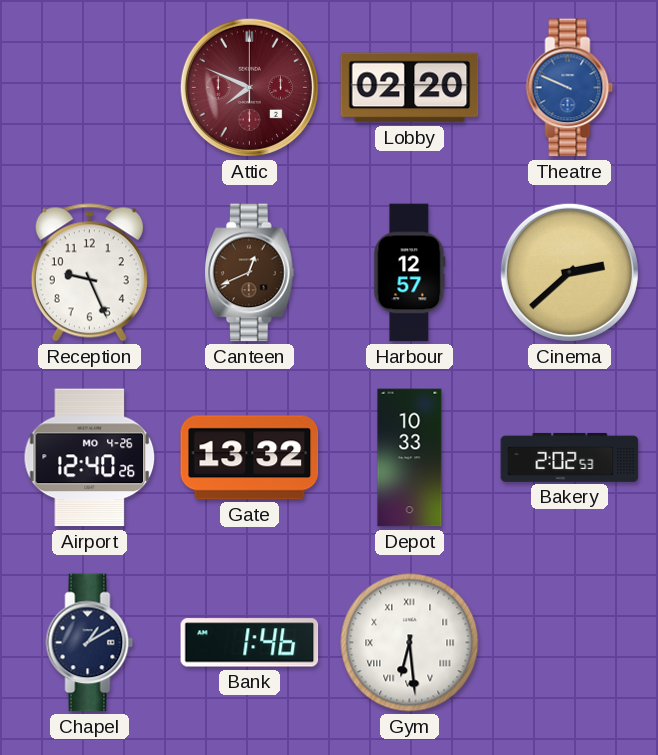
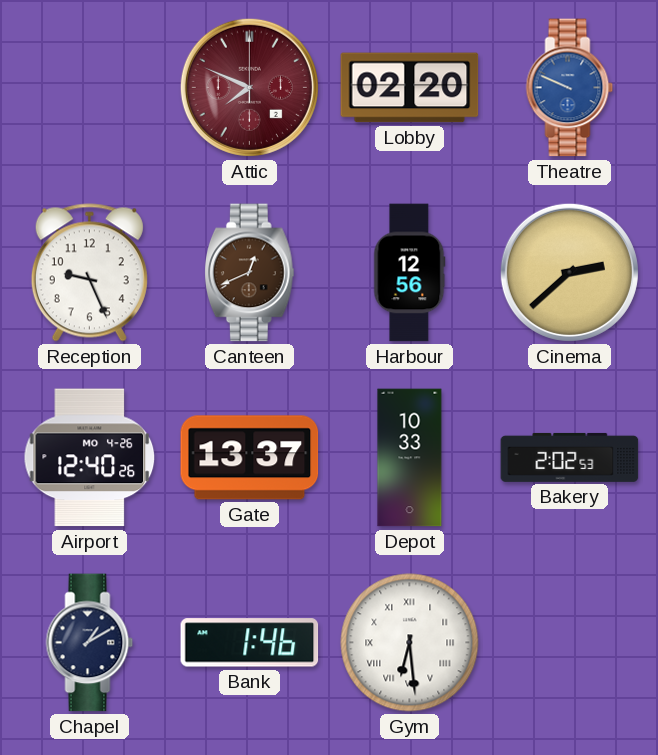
Harbour: 12:57 -> 12:56
Gate: 13:32 -> 13:37
